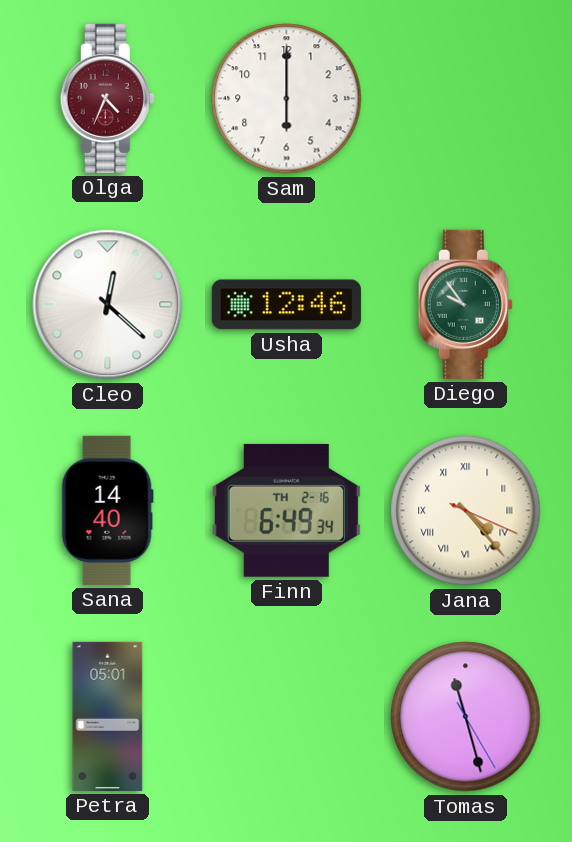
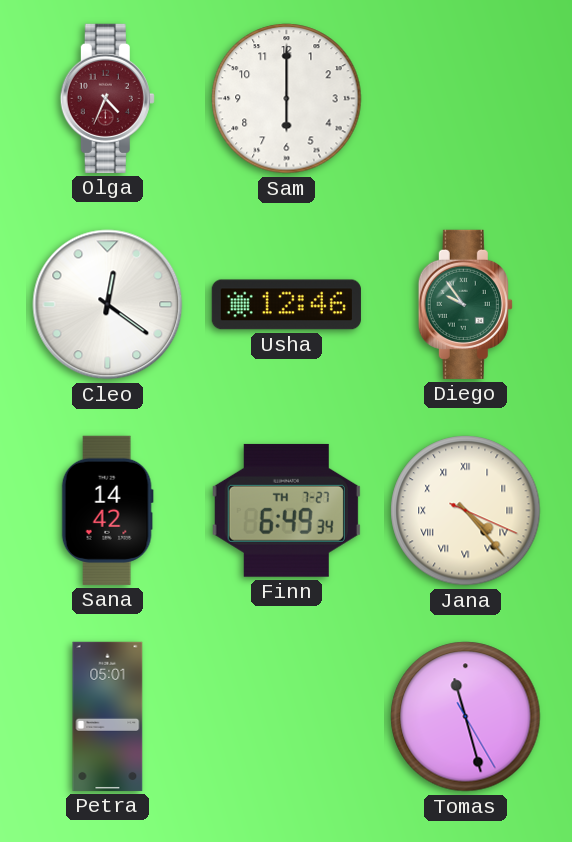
Cleo: 12:22 -> 12:21
Sana: 14:40 -> 14:42
Finn date: TH 2-16 -> TH 7-27
